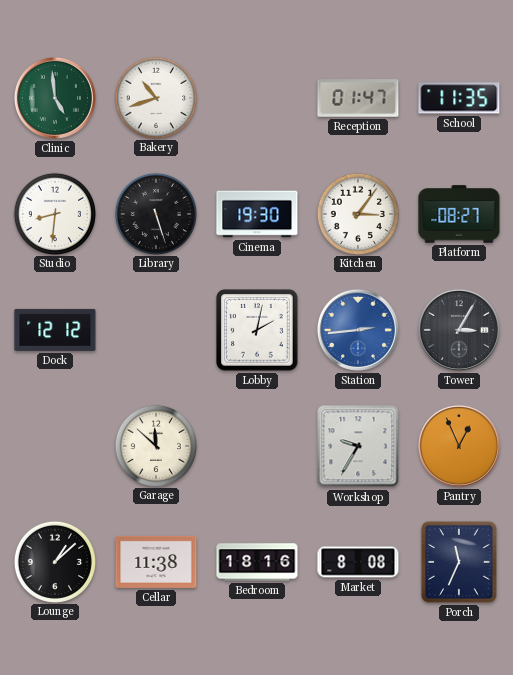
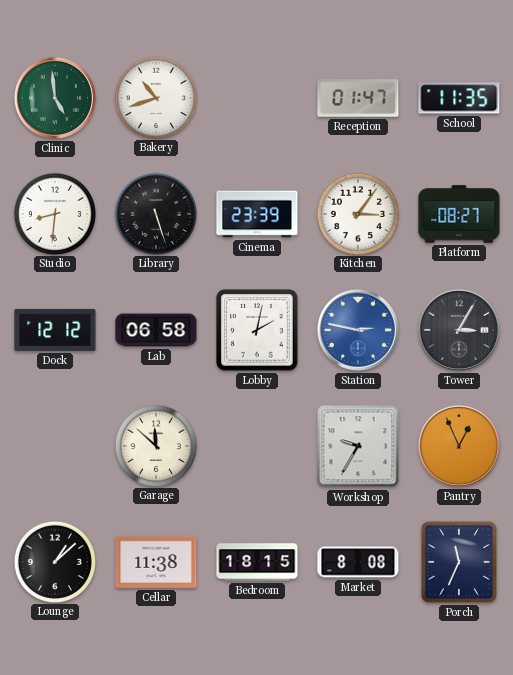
Cinema: 19:30 -> 23:39
Lab: none -> 06:58
Station: 2:44 -> 2:47
Bedroom: 18:16 -> 18:15
